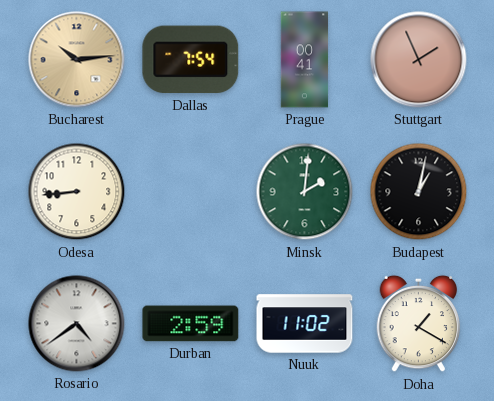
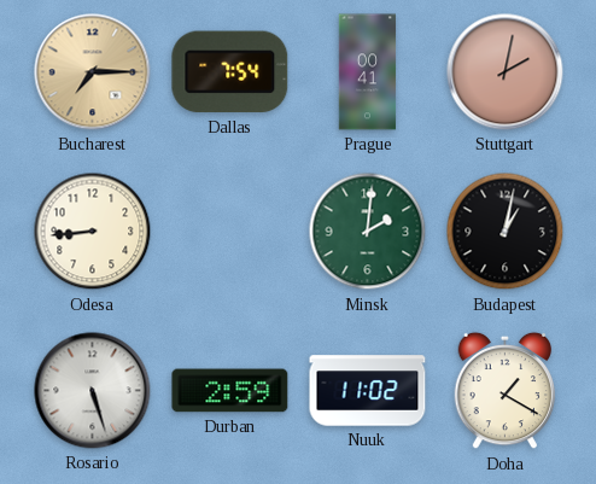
Bucharest: 10:14 -> 7:15
Stuttgart: 1:56 -> 2:02
Rosario: 4:39 -> 5:27
